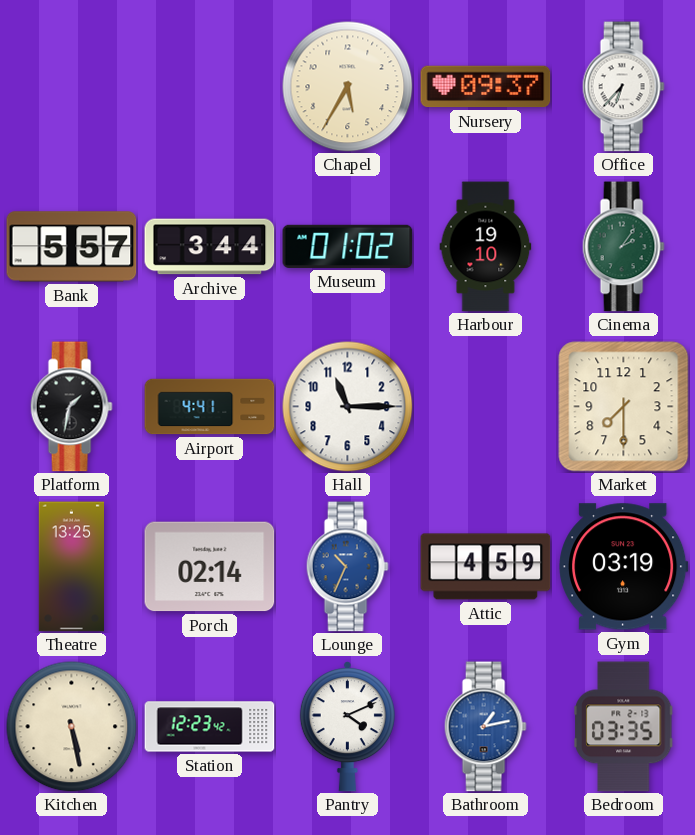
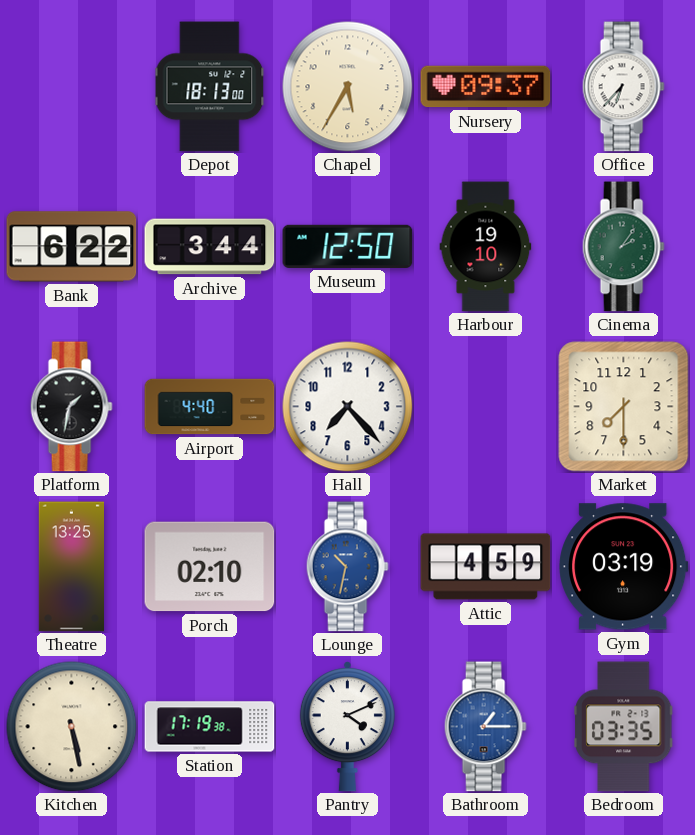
Depot: none -> 18:13
Bank: 5:57 -> 6:22
Museum: 01:02 -> 12:50
Airport: 4:41 -> 4:40
Hall: 11:15 -> 7:23
Porch: 02:14 -> 02:10
Lounge: 10:34 -> 10:32
Station: 12:23 -> 17:19
Bathroom: 1:13 -> 1:15
